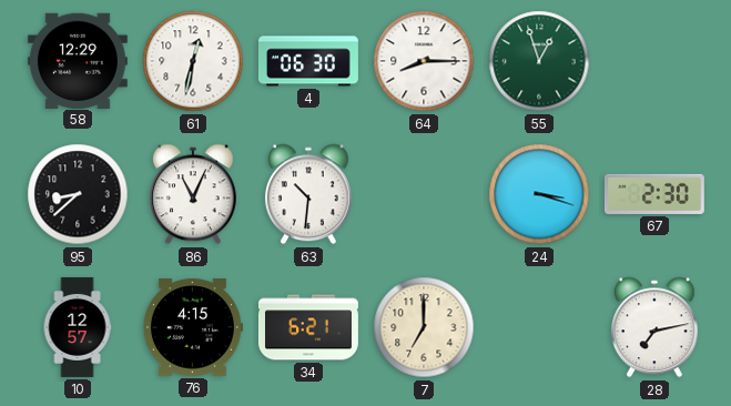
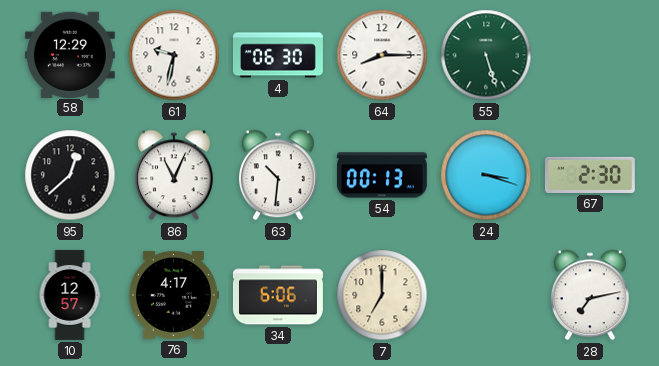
61: 12:32 -> 9:32
55: 12:57 -> 5:27
95: 8:38 -> 12:38
54: none -> 00:13
76: 4:15 -> 4:17
34: 6:21 -> 6:06
